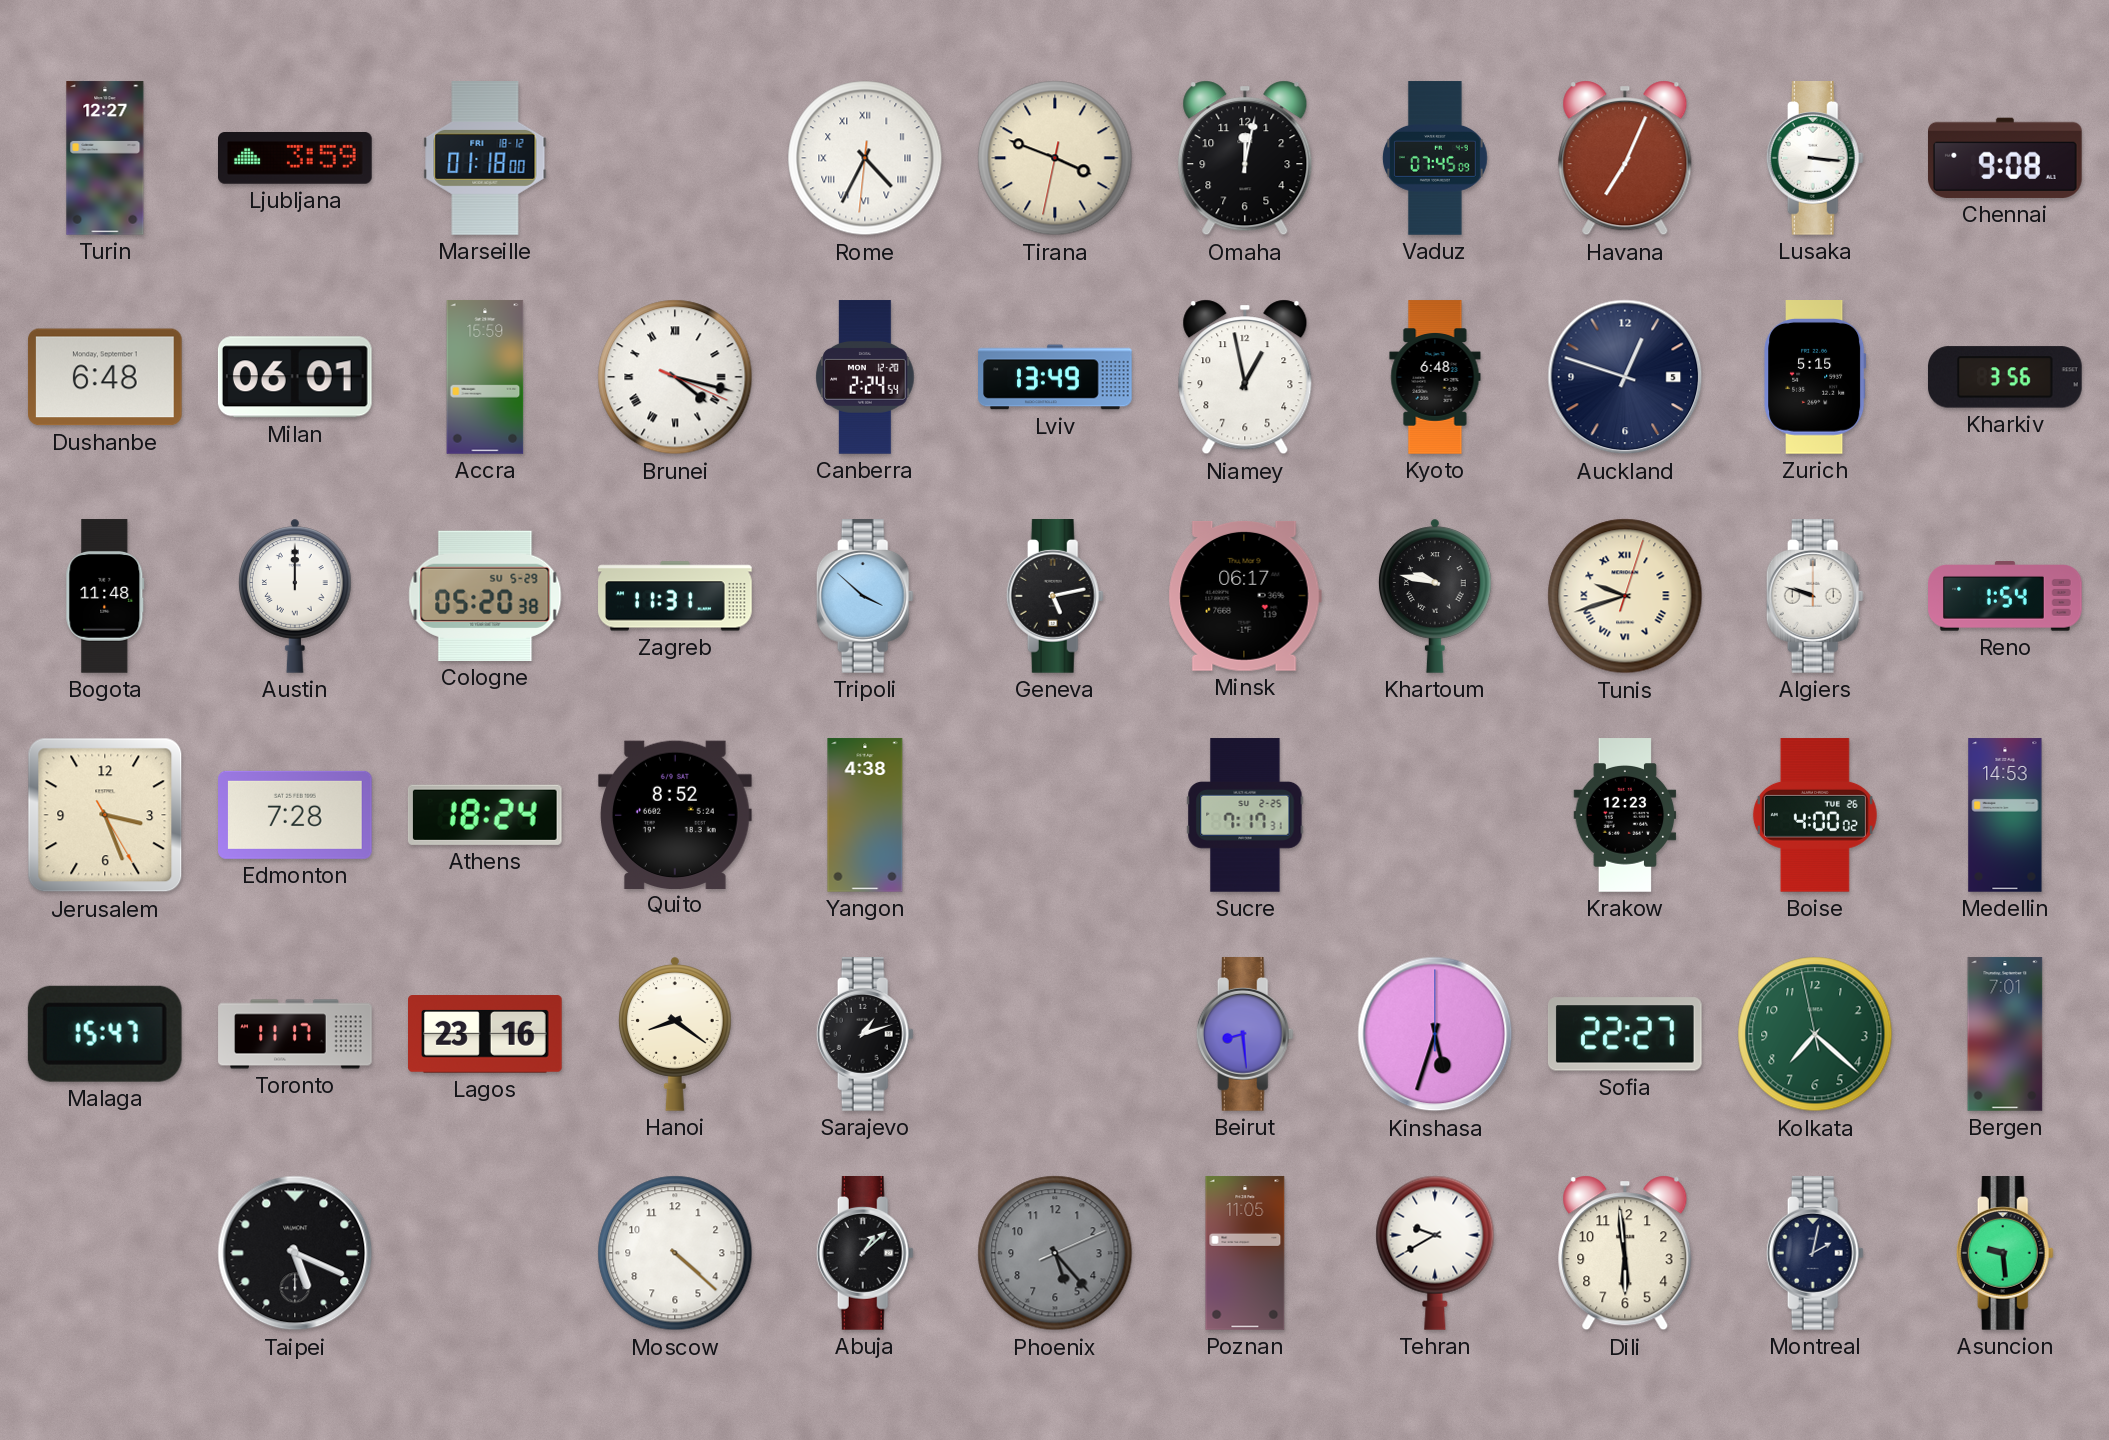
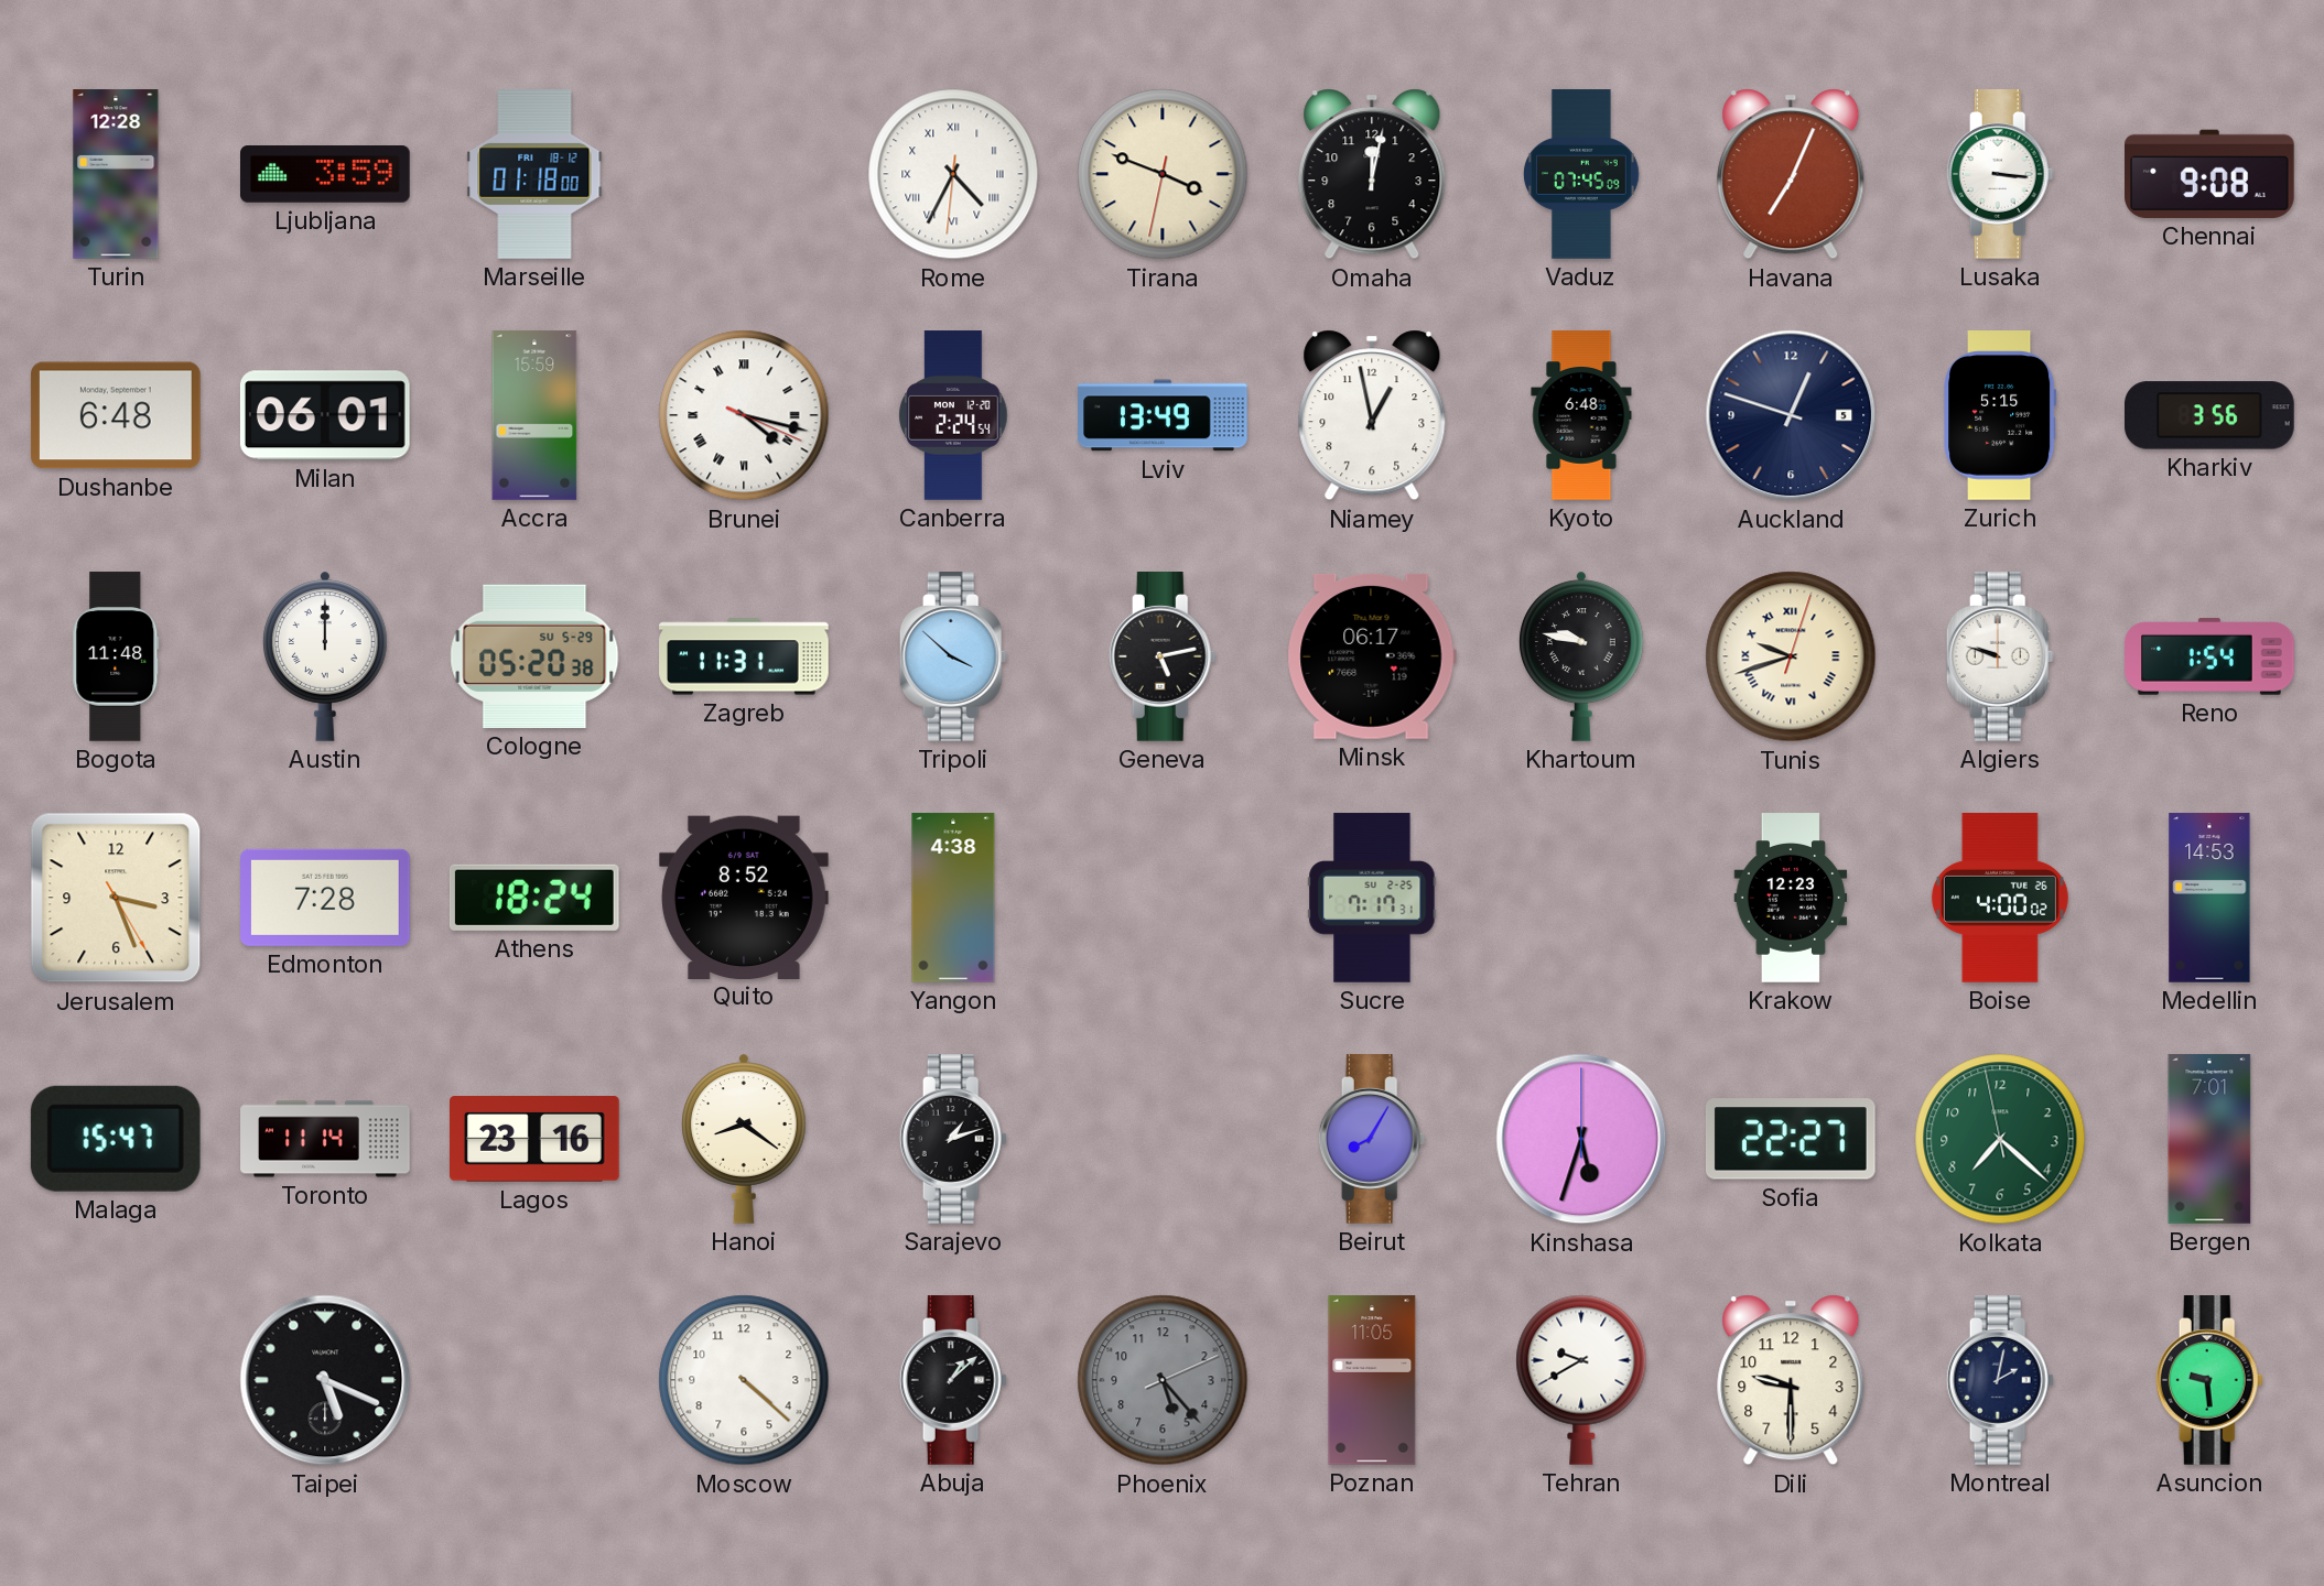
Turin: 12:27 -> 12:28
Toronto: 11:17 -> 11:14
Beirut: 8:29 -> 8:05
Dili: 5:59 -> 9:30
